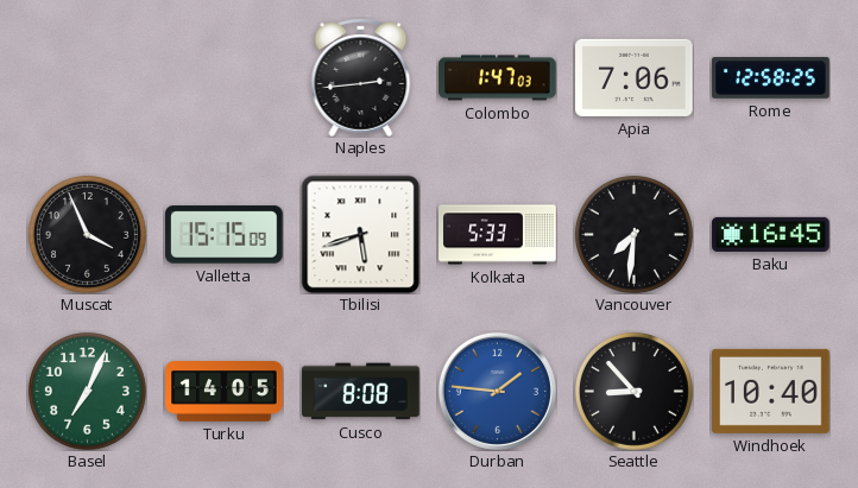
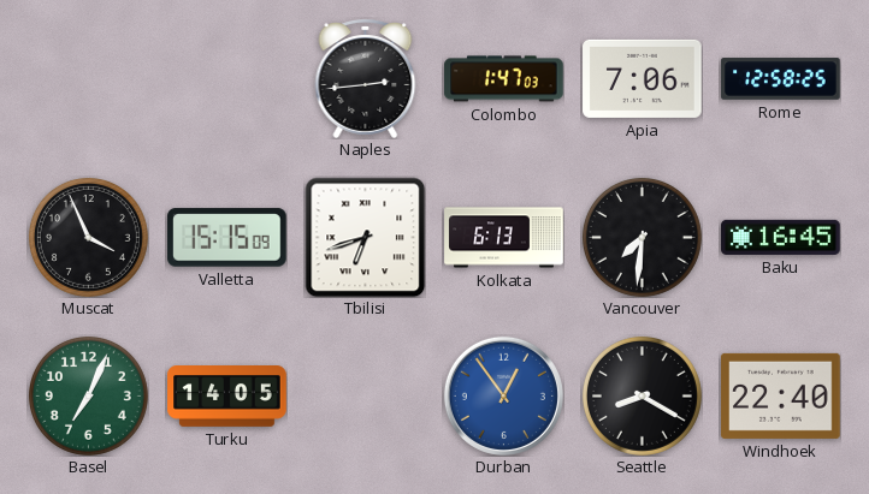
Tbilisi: 5:42 -> 6:42
Kolkata: 5:33 -> 6:13
Cusco: 8:08 -> none
Durban: 1:46 -> 12:54
Seattle: 8:53 -> 8:20
Windhoek: 10:40 -> 22:40
